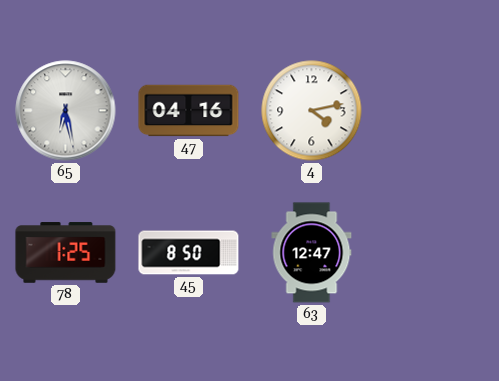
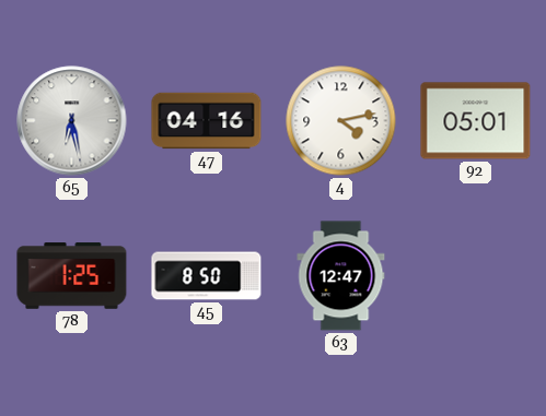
92: none -> 05:01
